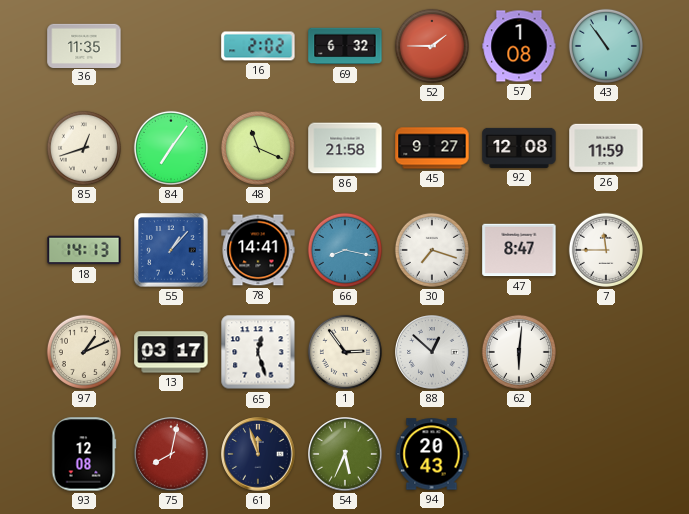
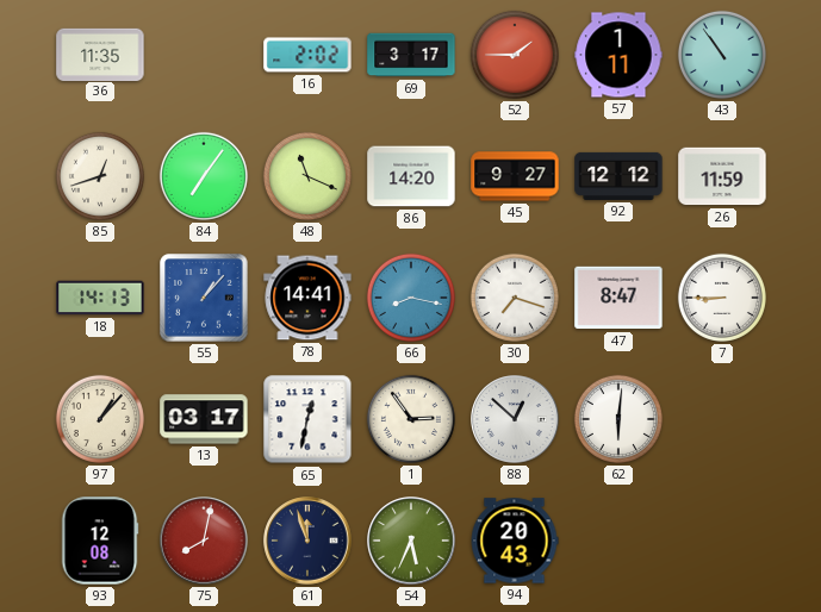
69: 6:32 -> 3:17
57: 1:08 -> 1:11
86: 21:58 -> 14:20
92: 12:08 -> 12:12
7: 11:45 -> 8:45
97: 1:11 -> 1:07
65: 12:27 -> 12:32
